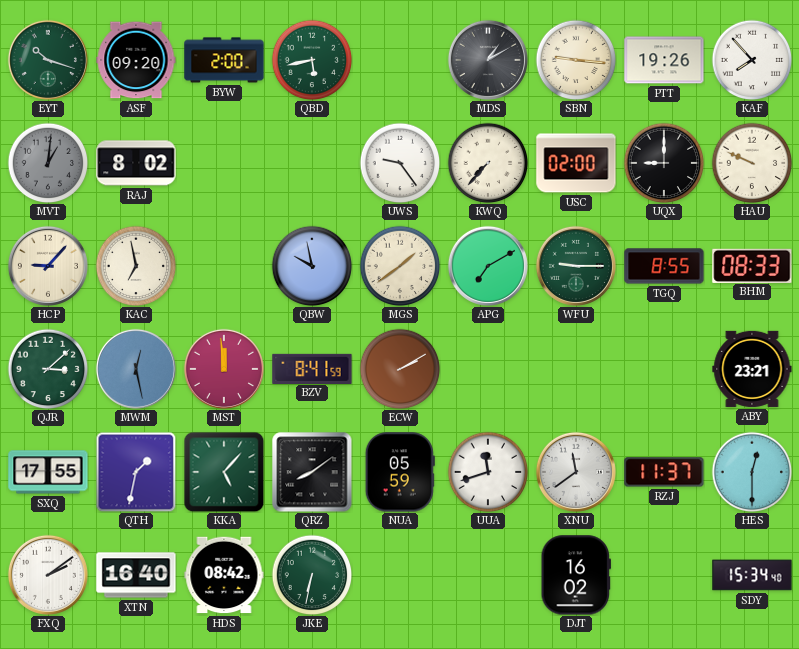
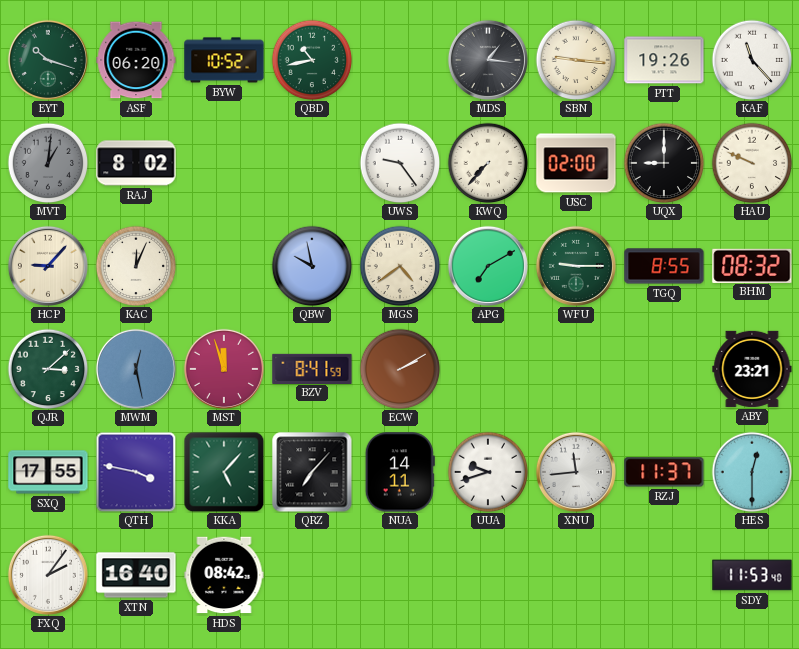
ASF: 09:20 -> 06:20
BYW: 2:00 -> 10:52
QBD: 5:43 -> 10:43
MDS: 1:10 -> 1:16
KAF: 7:53 -> 11:23
KAC: 6:58 -> 12:04
MGS: 1:39 -> 4:39
BHM: 08:33 -> 08:32
MST: 11:59 -> 11:57
QTH: 1:32 -> 3:47
QRZ: 8:09 -> 7:07
NUA: 05:59 -> 14:11
UUA: 11:42 -> 9:42
XNU: 11:39 -> 11:44
FXQ: 2:09 -> 2:06
JKE: 6:32 -> none
DJT: 16:02 -> none
SDY: 15:34 -> 11:53
